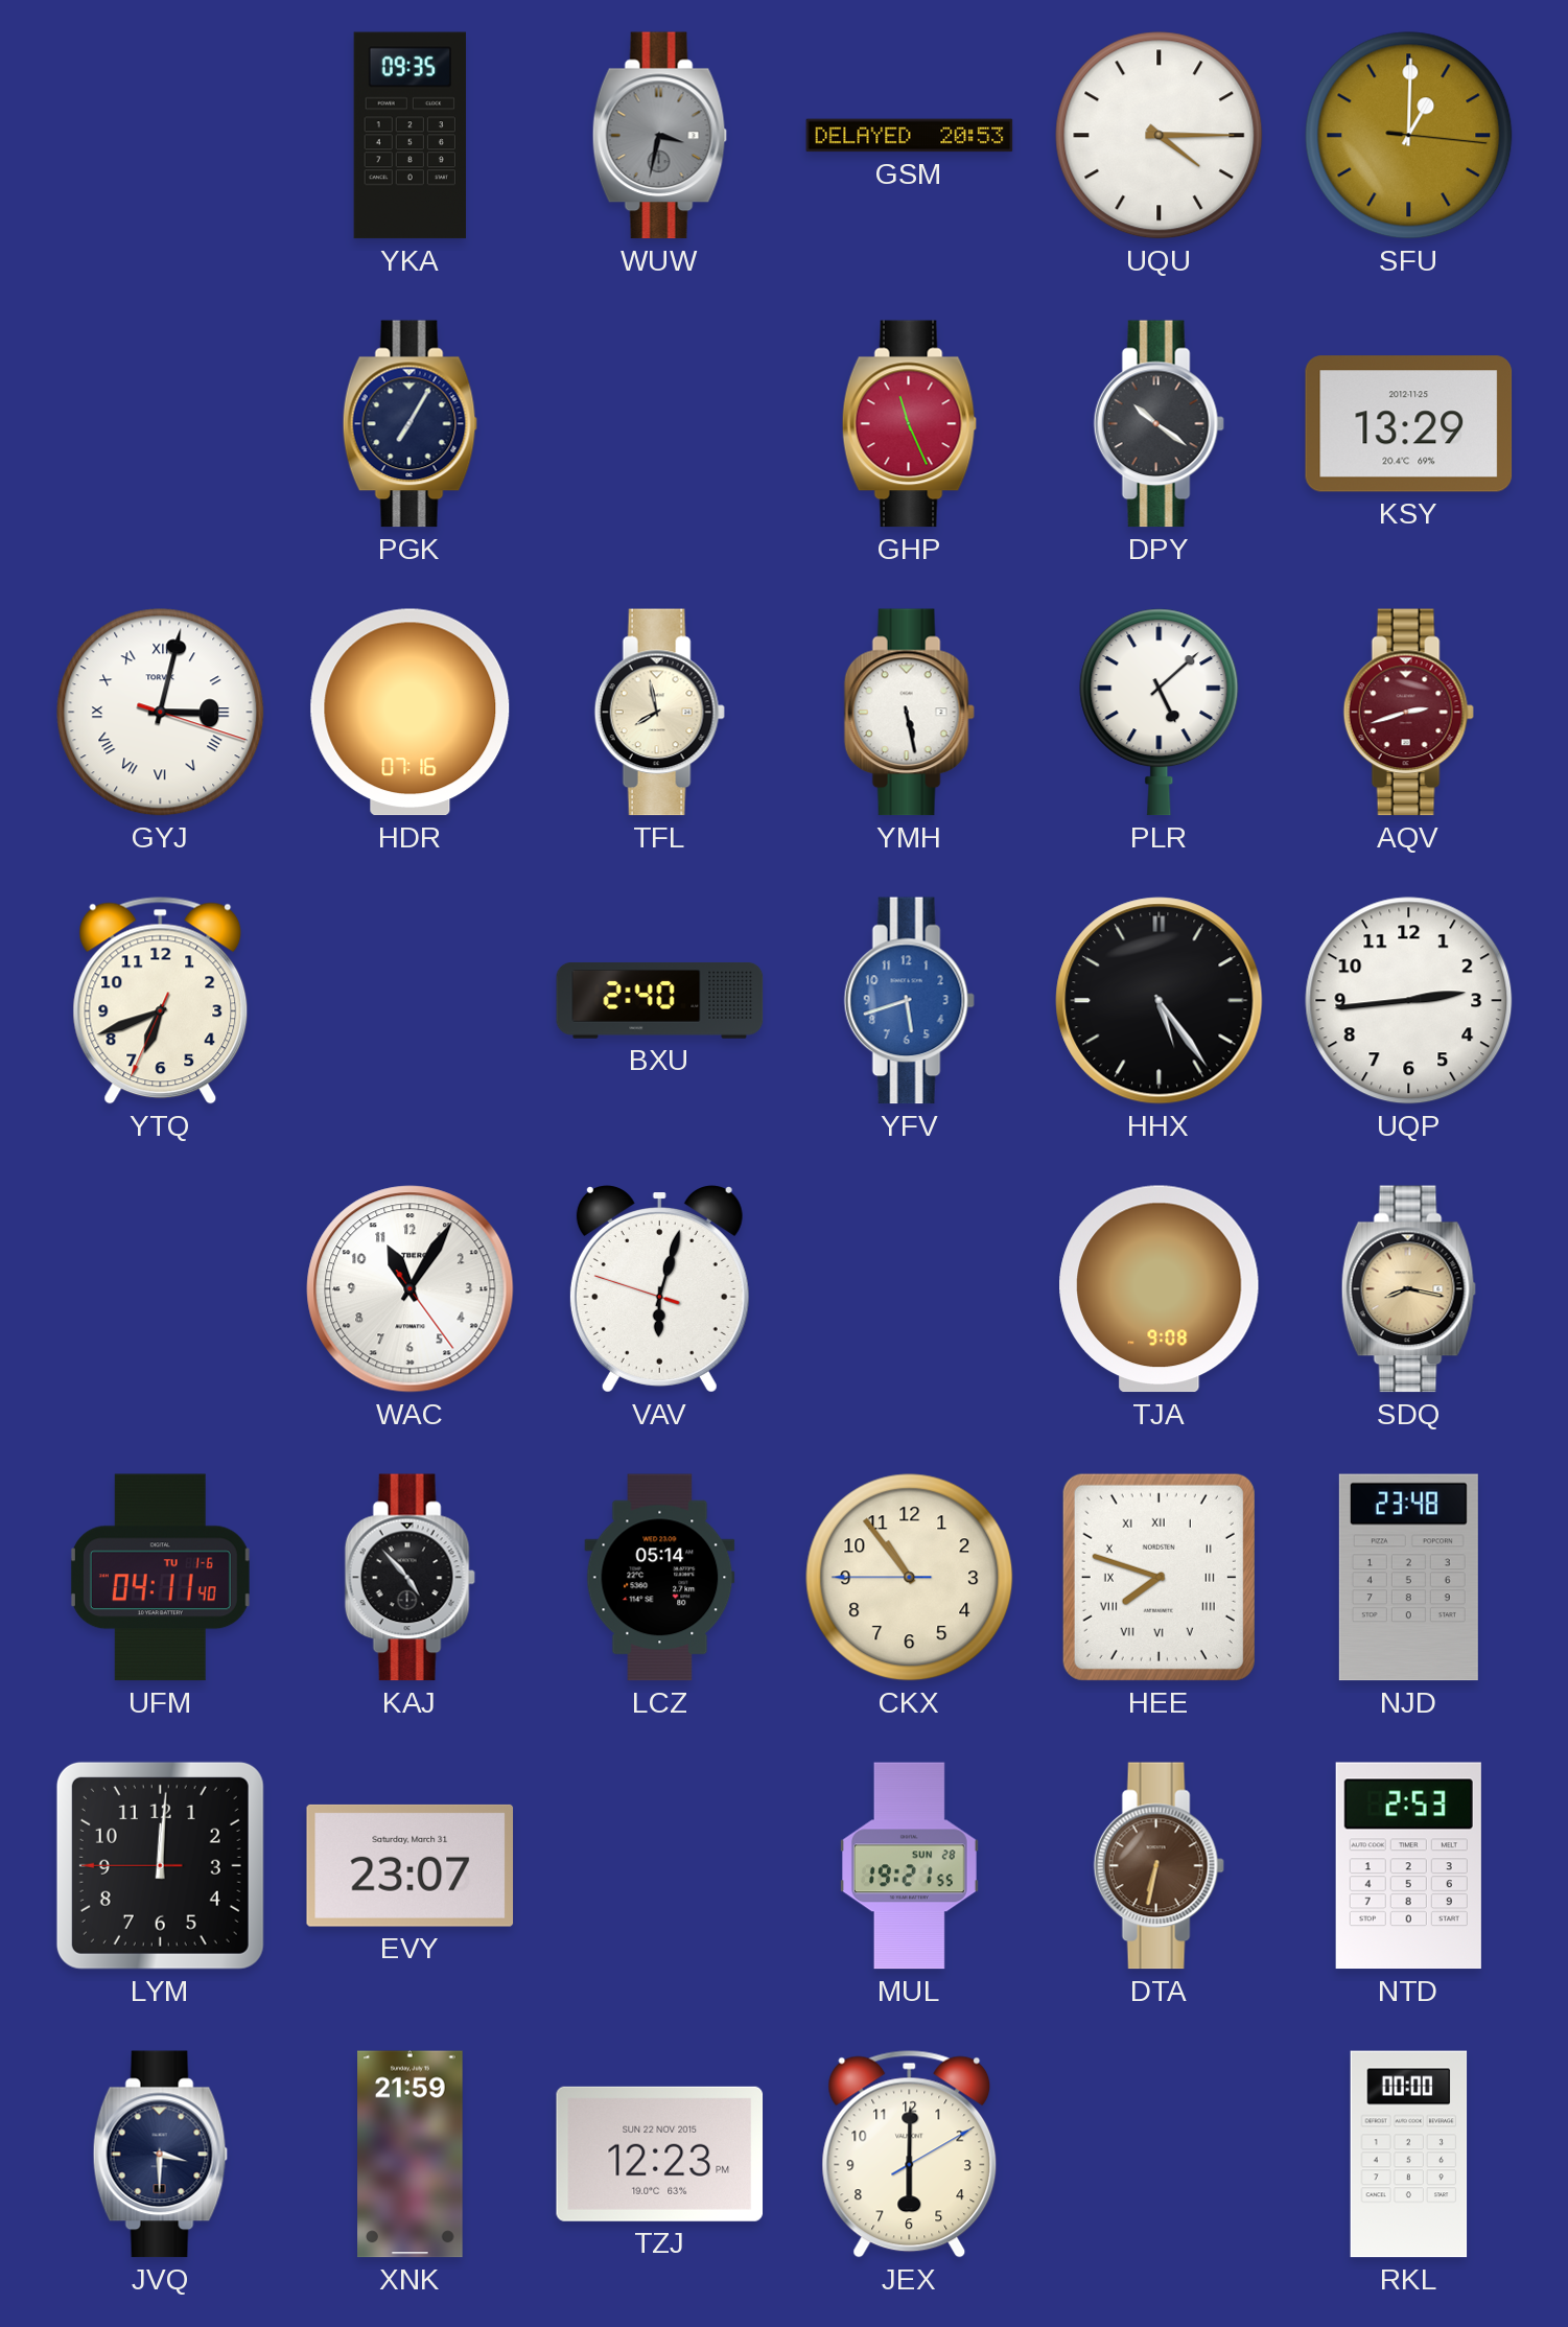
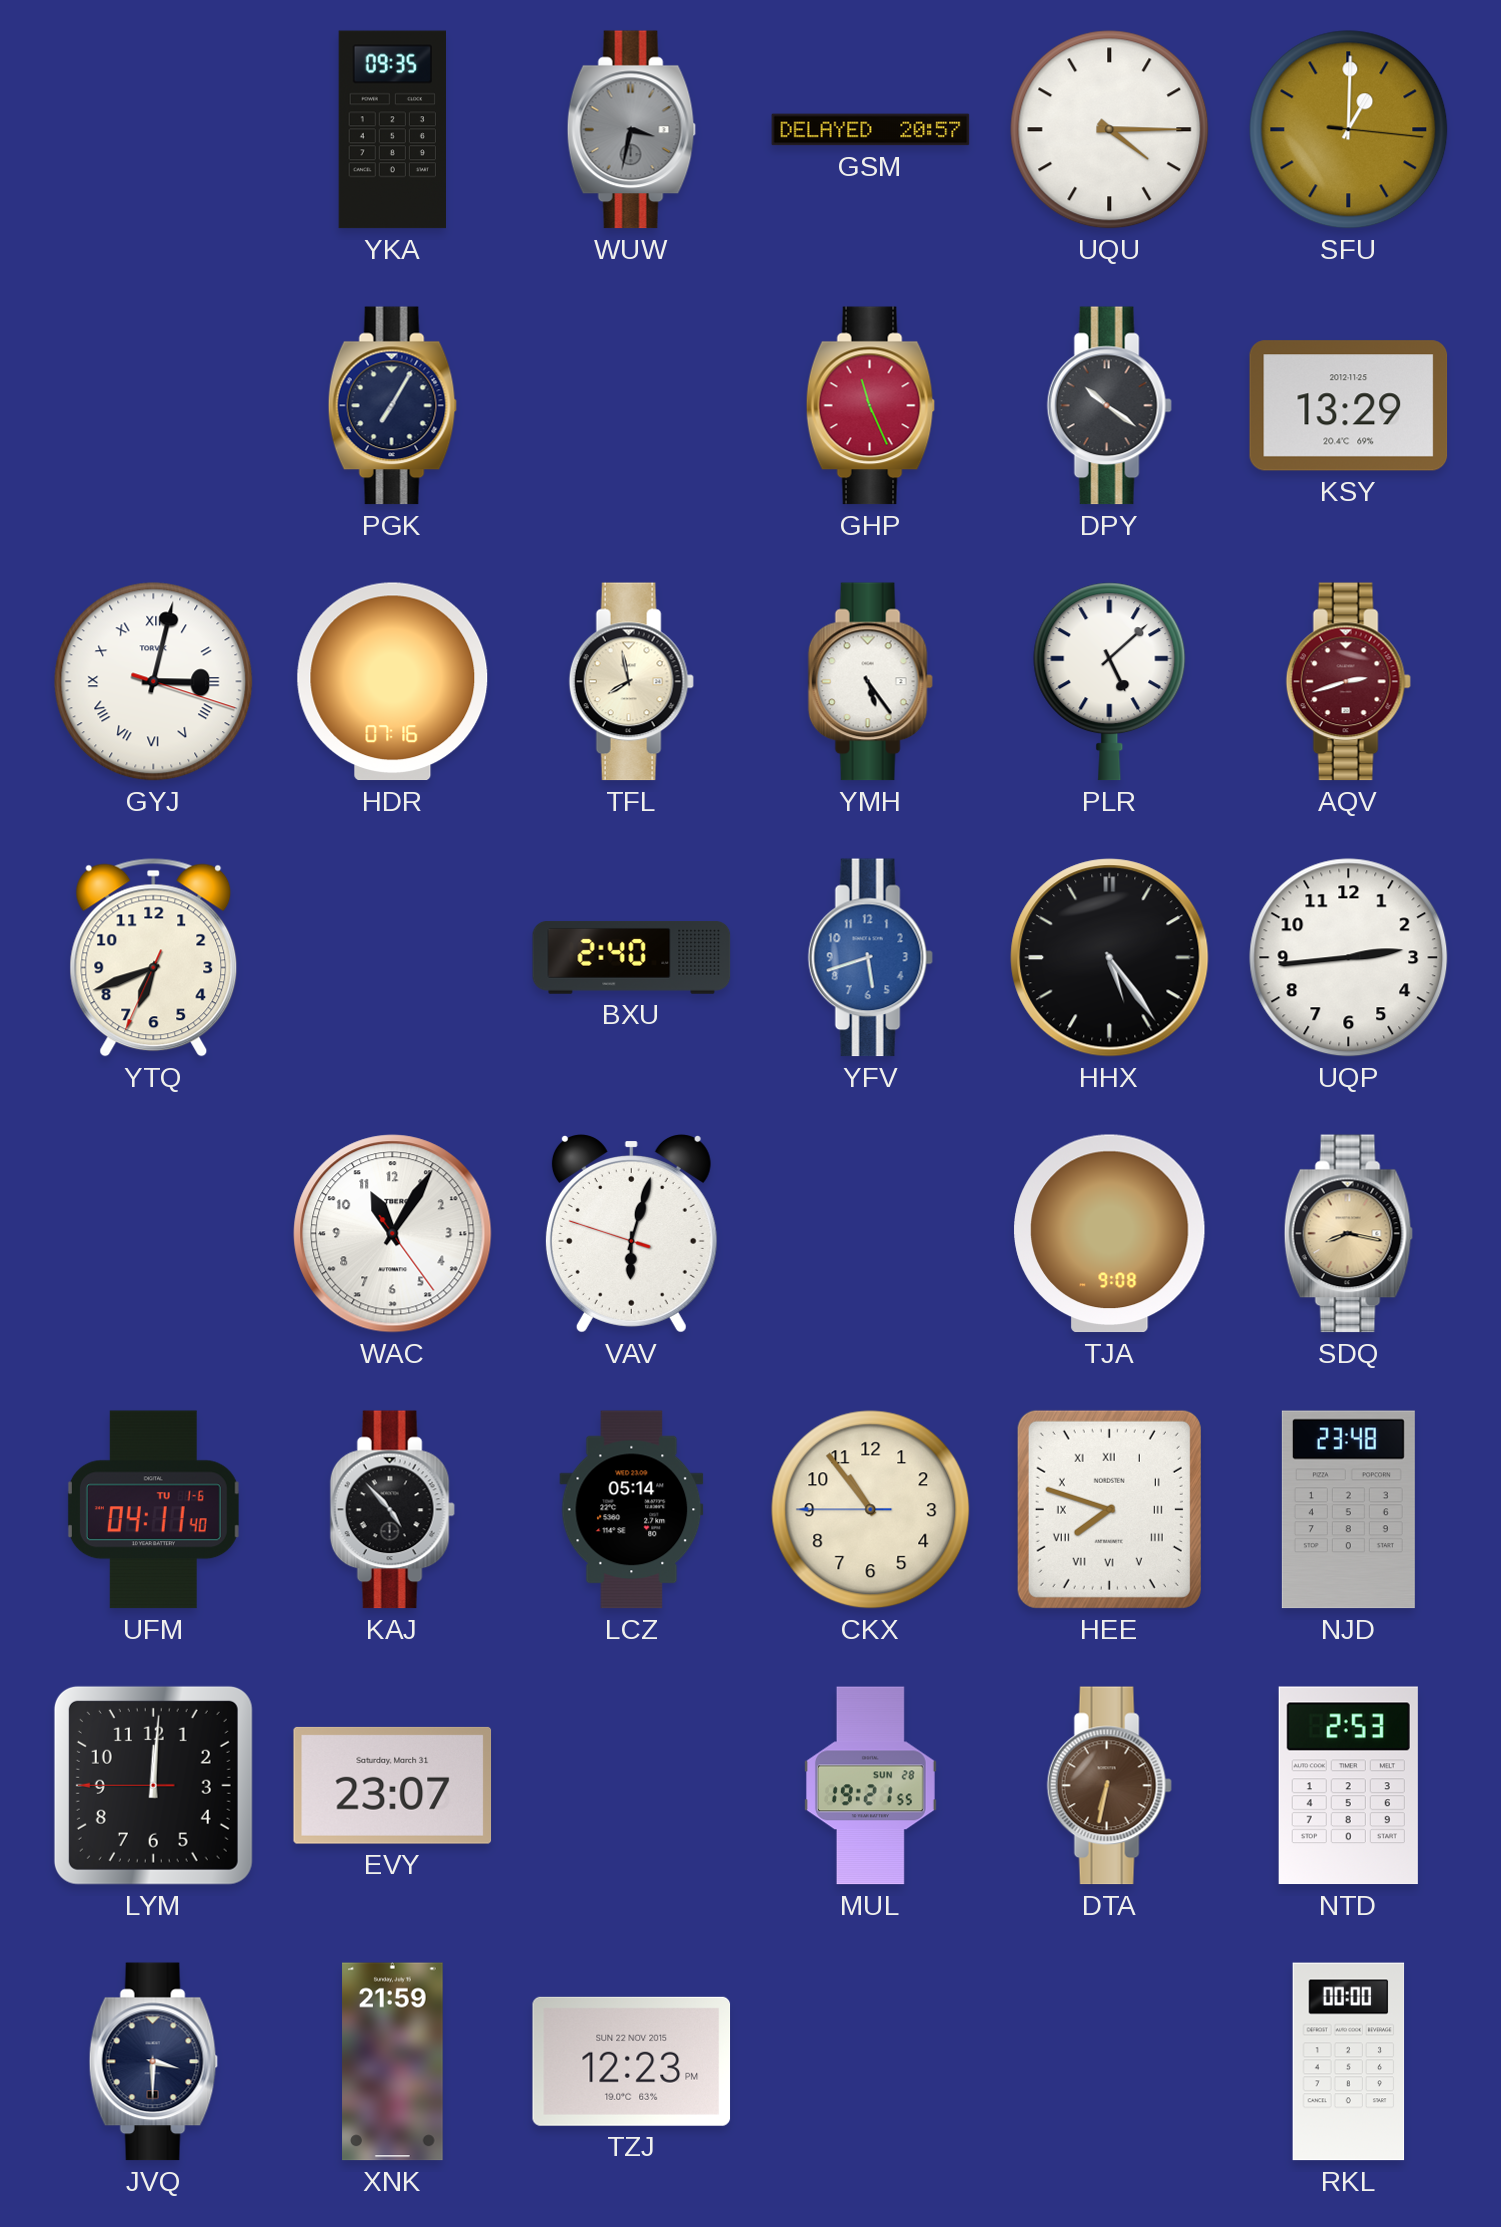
GSM: 20:53 -> 20:57
YMH: 5:28 -> 5:24
JEX: 6:00 -> none
